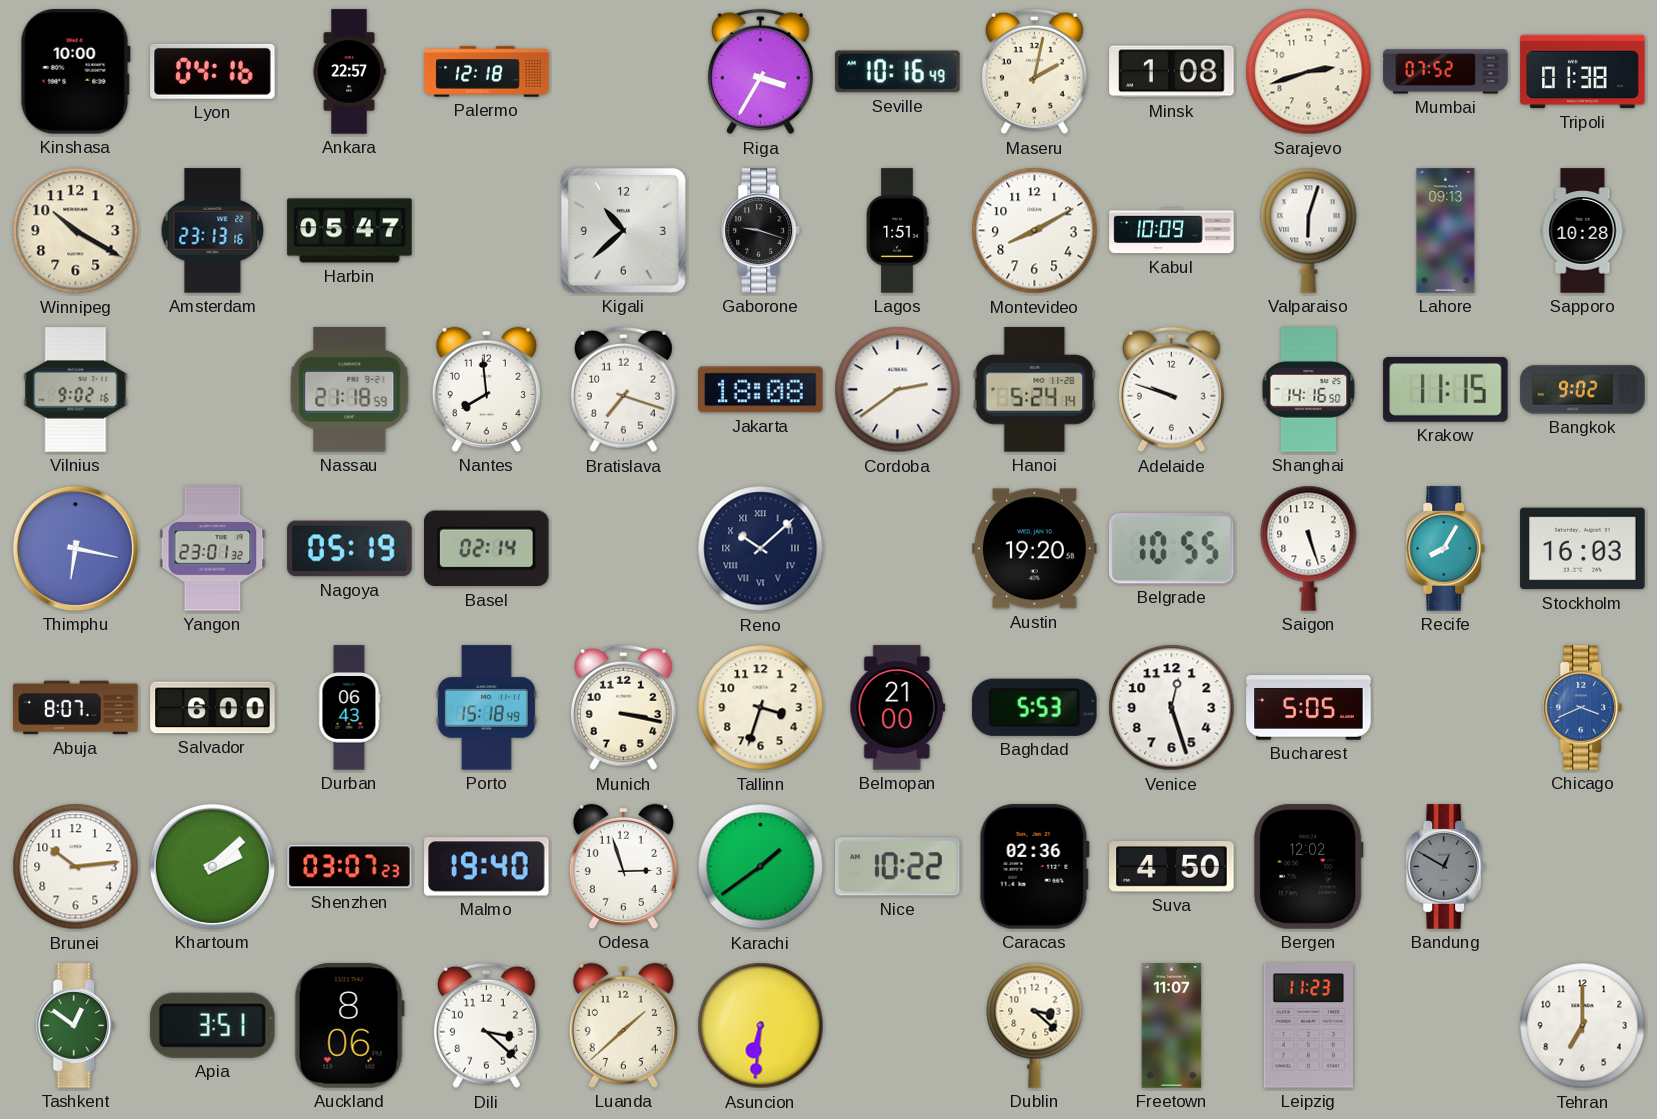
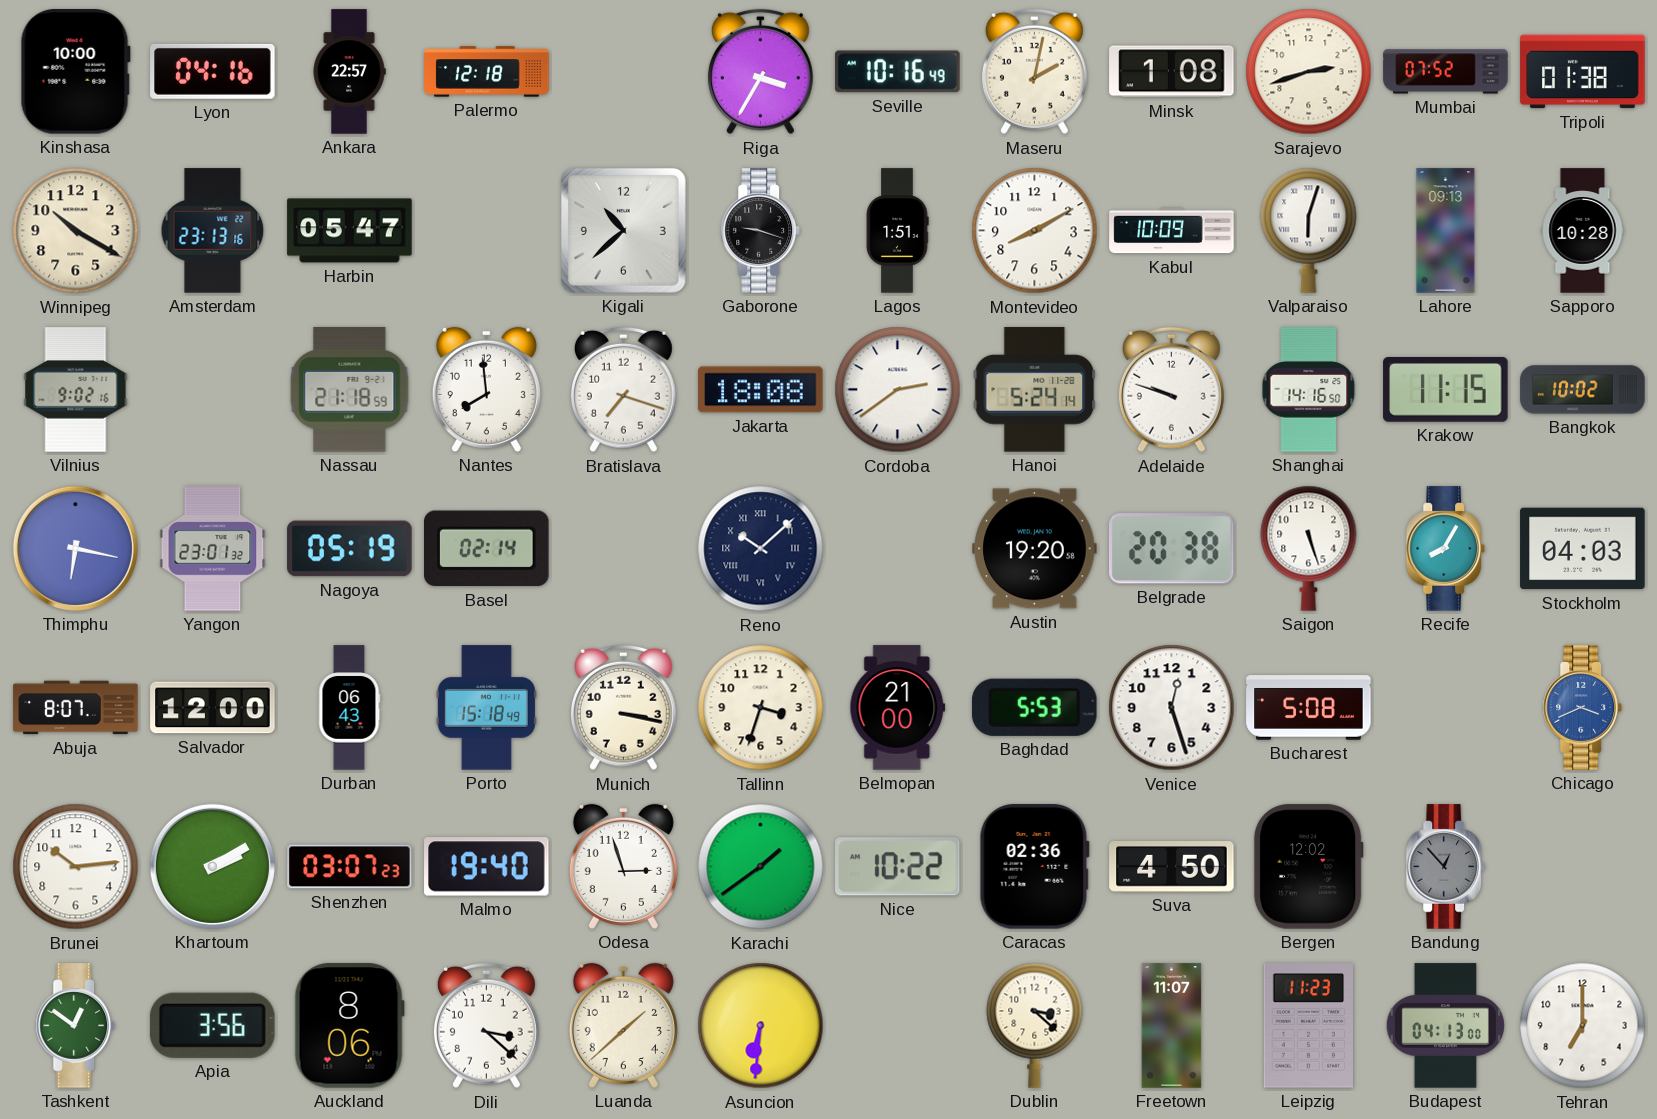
Bangkok: 9:02 -> 10:02
Belgrade: 10:55 -> 20:38
Stockholm: 16:03 -> 04:03
Salvador: 6:00 -> 12:00
Bucharest: 5:05 -> 5:08
Khartoum: 2:08 -> 2:10
Bandung: 12:50 -> 12:53
Apia: 3:51 -> 3:56
Budapest: none -> 04:13
